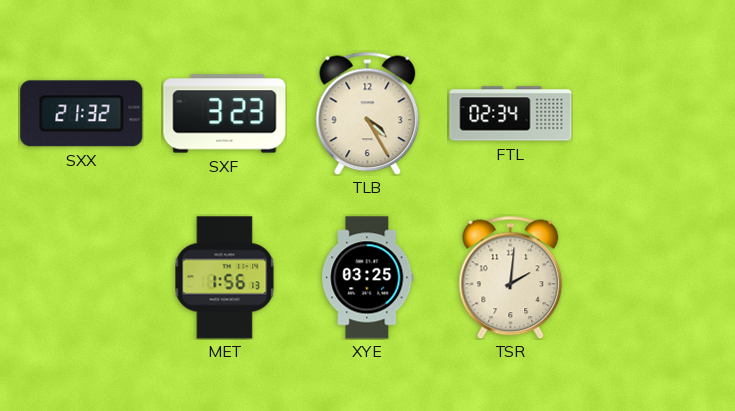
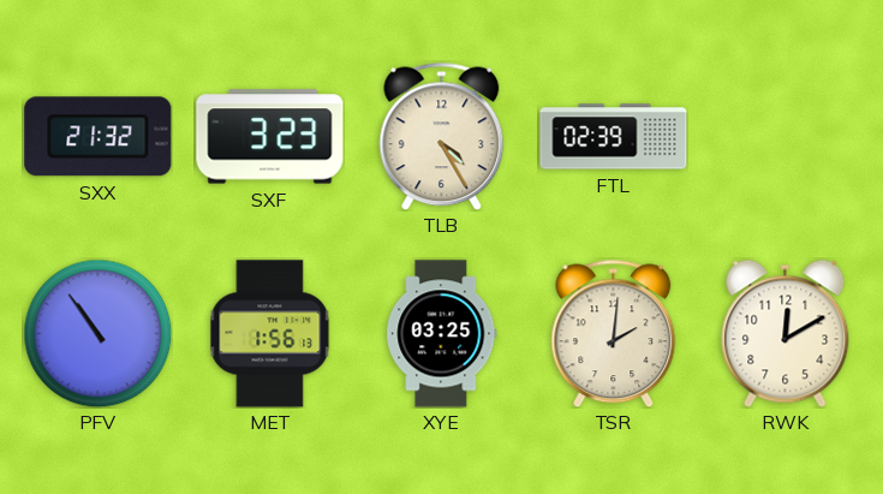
FTL: 02:34 -> 02:39
PFV: none -> 10:54
RWK: none -> 12:10
